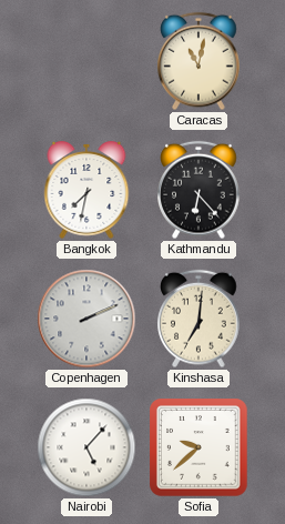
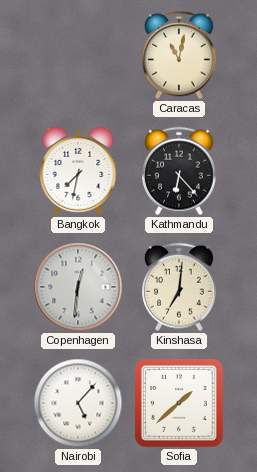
Copenhagen: 2:11 -> 12:31
Sofia: 9:38 -> 1:38
